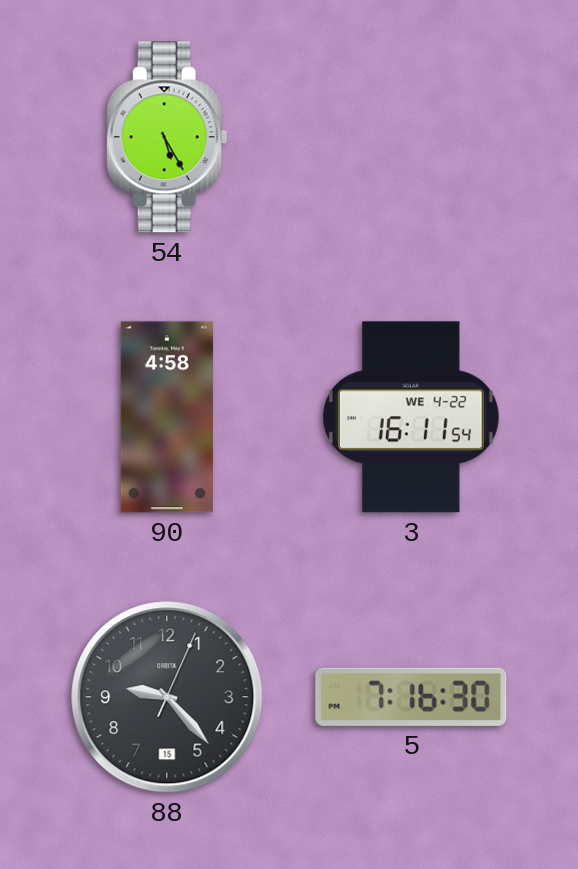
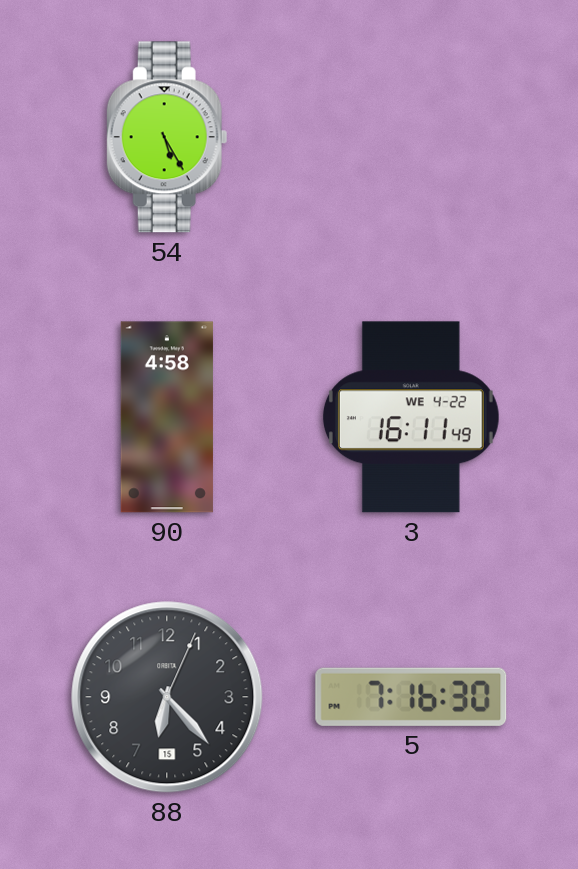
3: 16:11:54 -> 16:11:49
88: 9:23 -> 6:23
